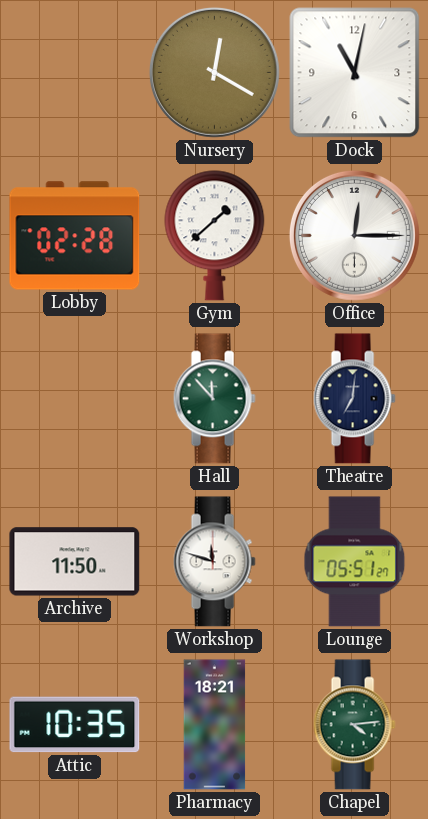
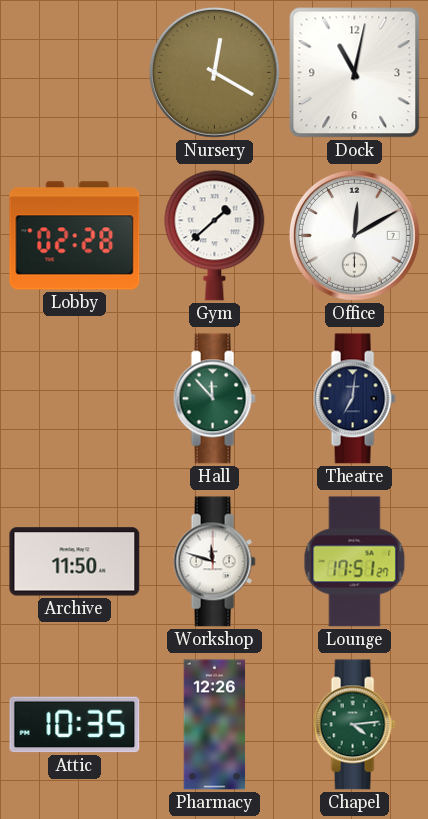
Office: 12:15 -> 12:10
Lounge: 05:51 -> 17:51
Pharmacy: 18:21 -> 12:26
